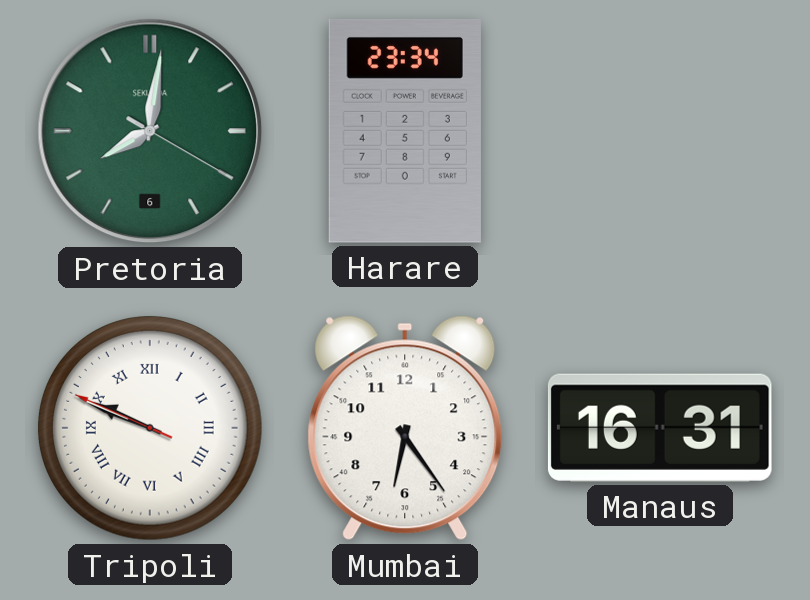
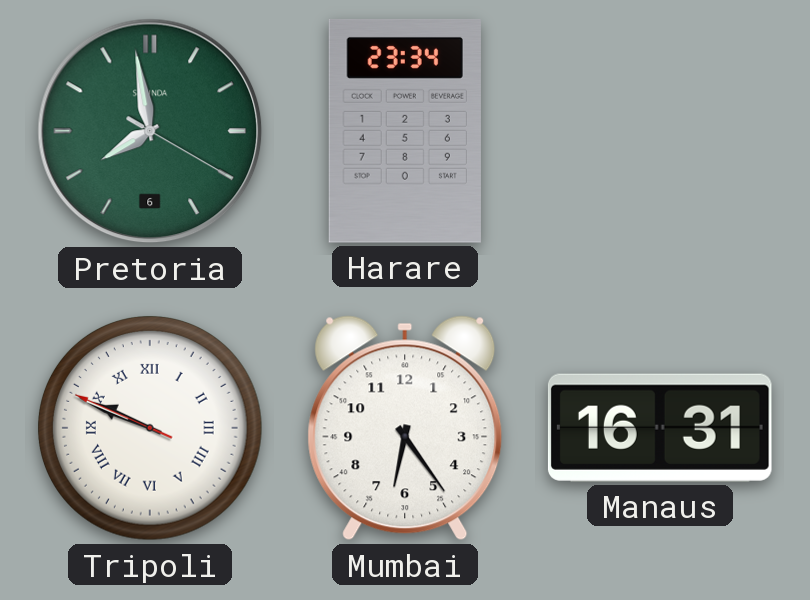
Pretoria: 8:01 -> 7:58
